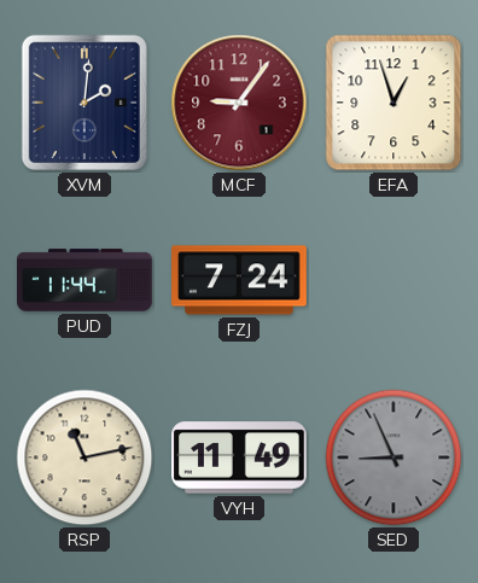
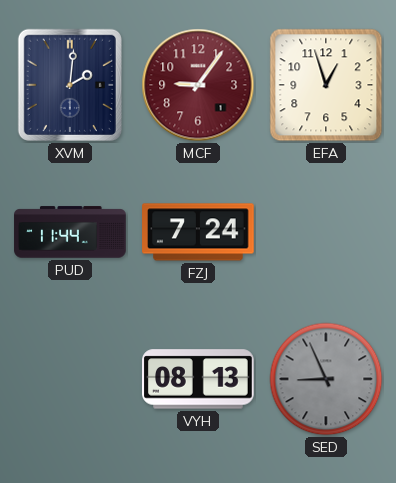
RSP: 11:13 -> none
VYH: 11:49 -> 08:13
